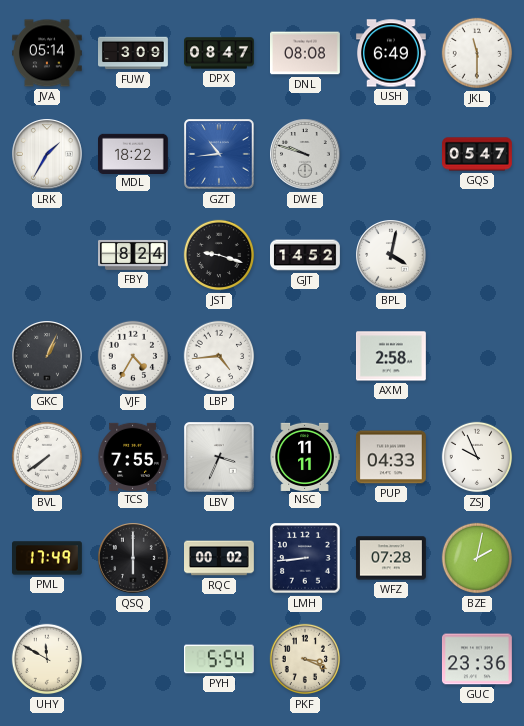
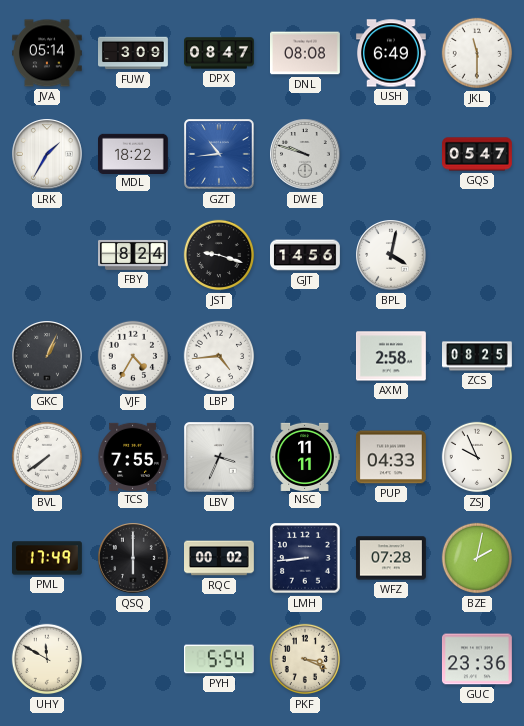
GJT: 14:52 -> 14:56
ZCS: none -> 08:25
